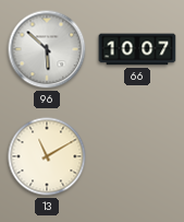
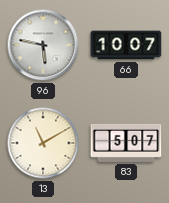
96: 5:52 -> 5:47
83: none -> 5:07
